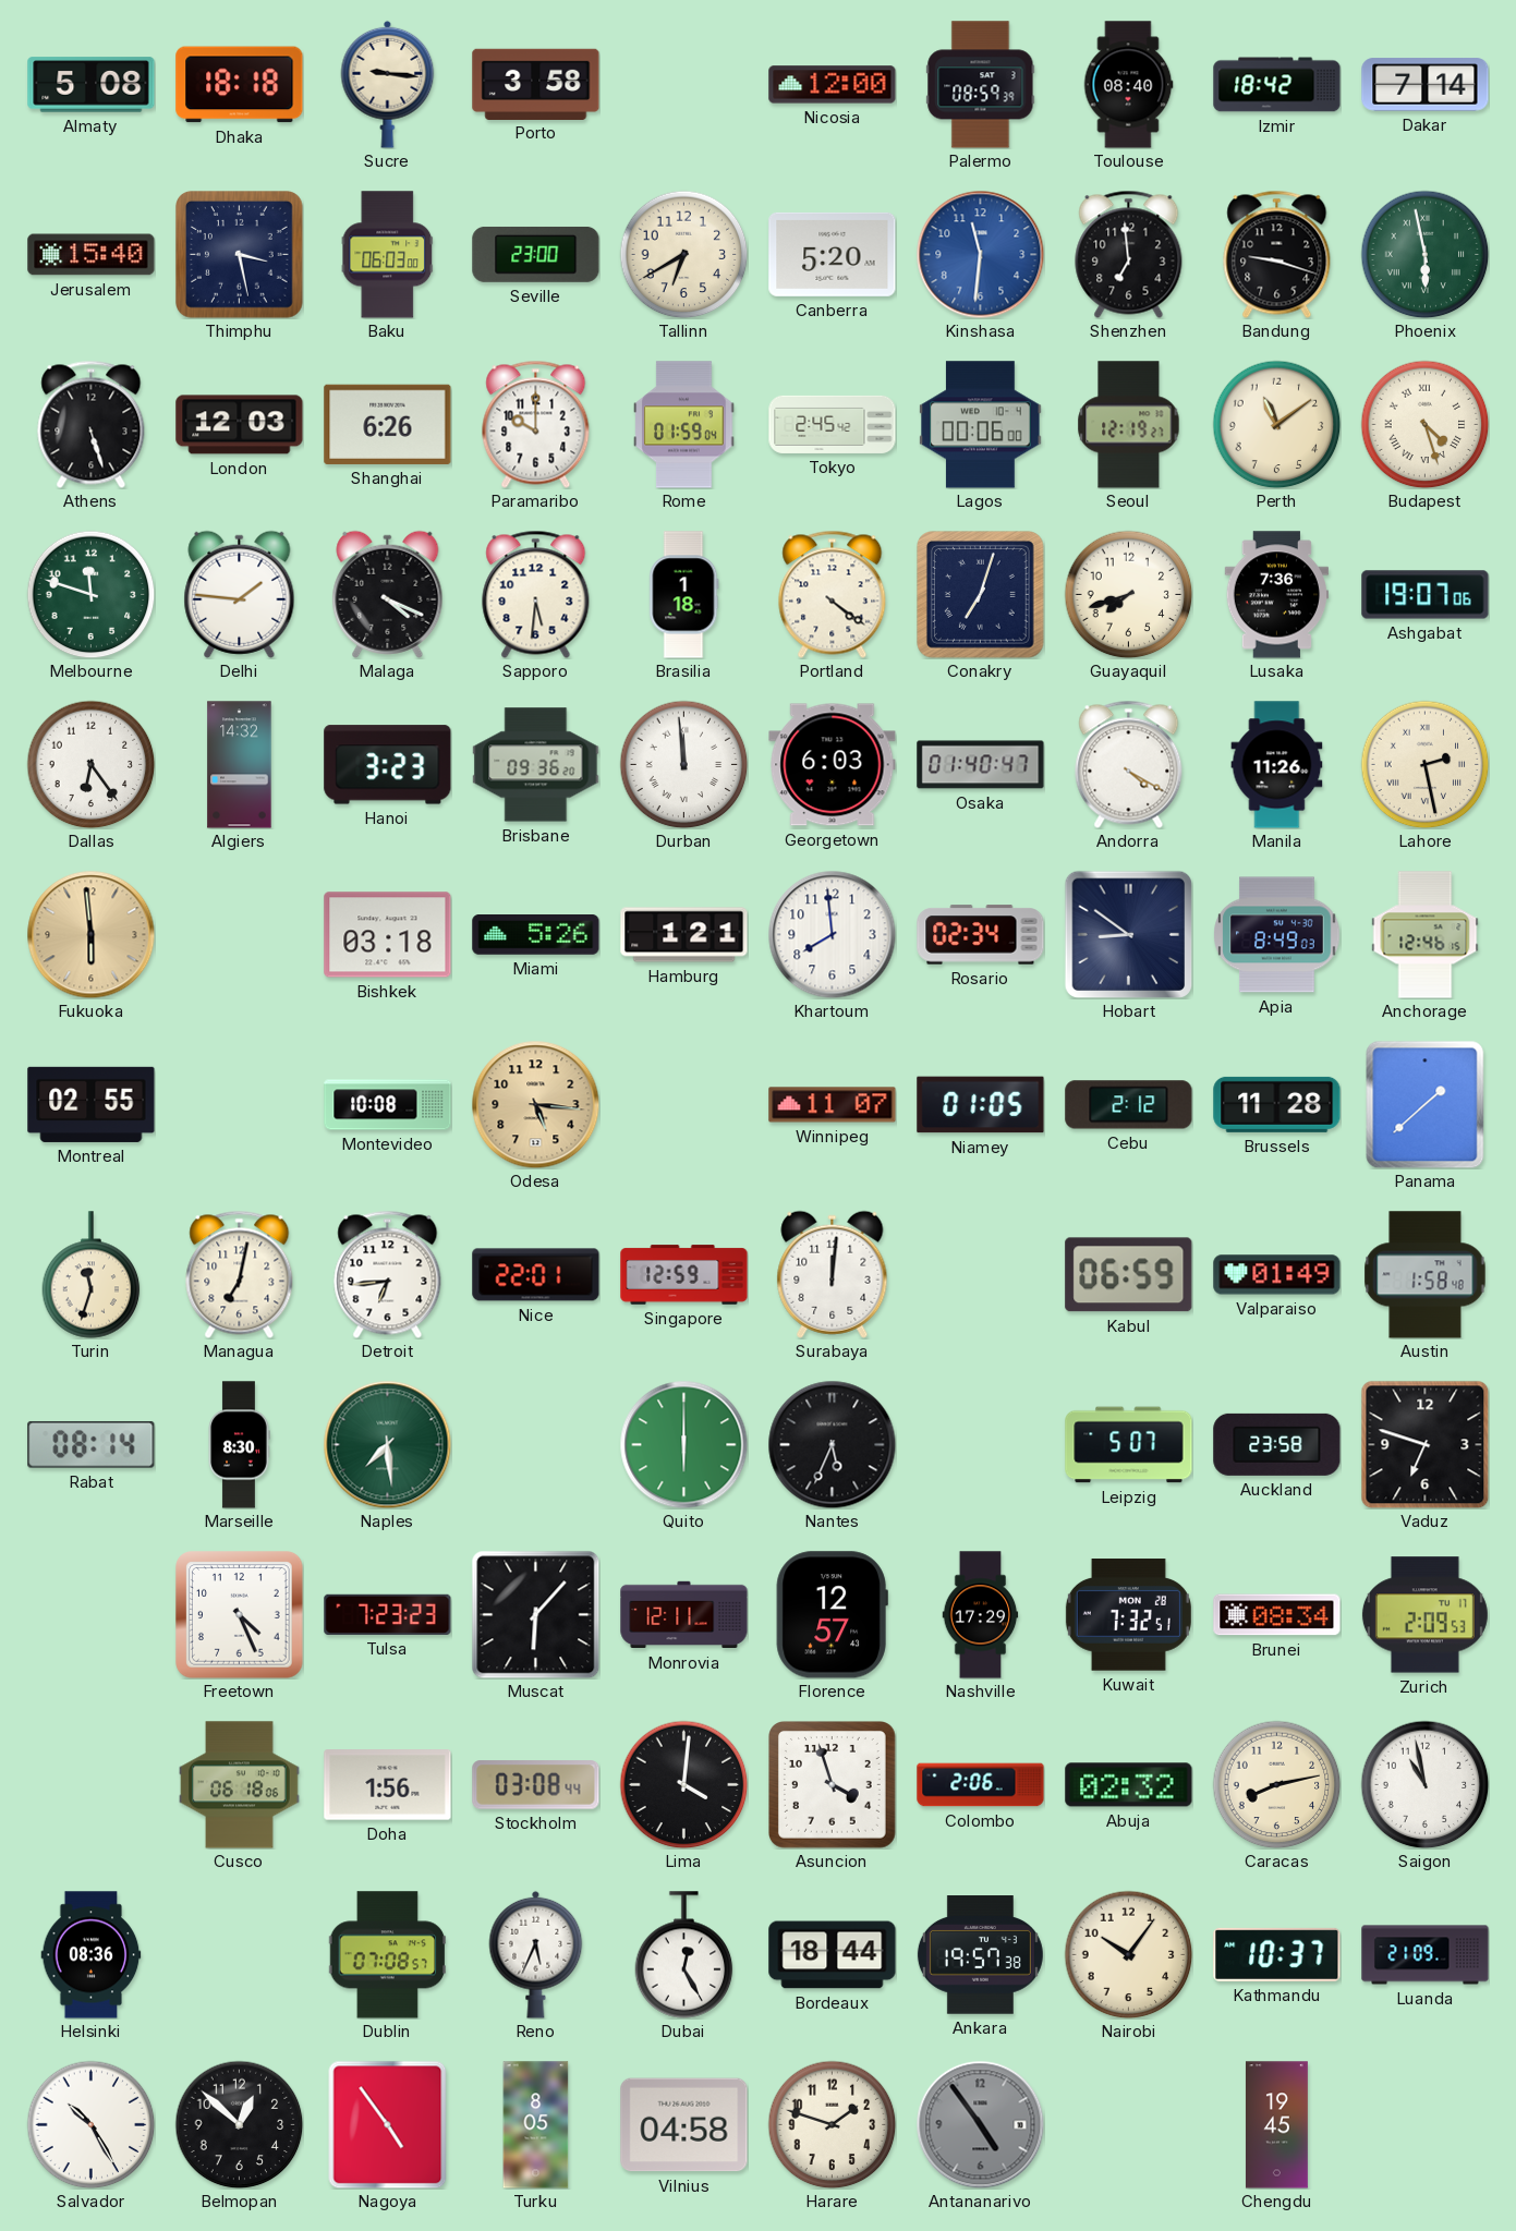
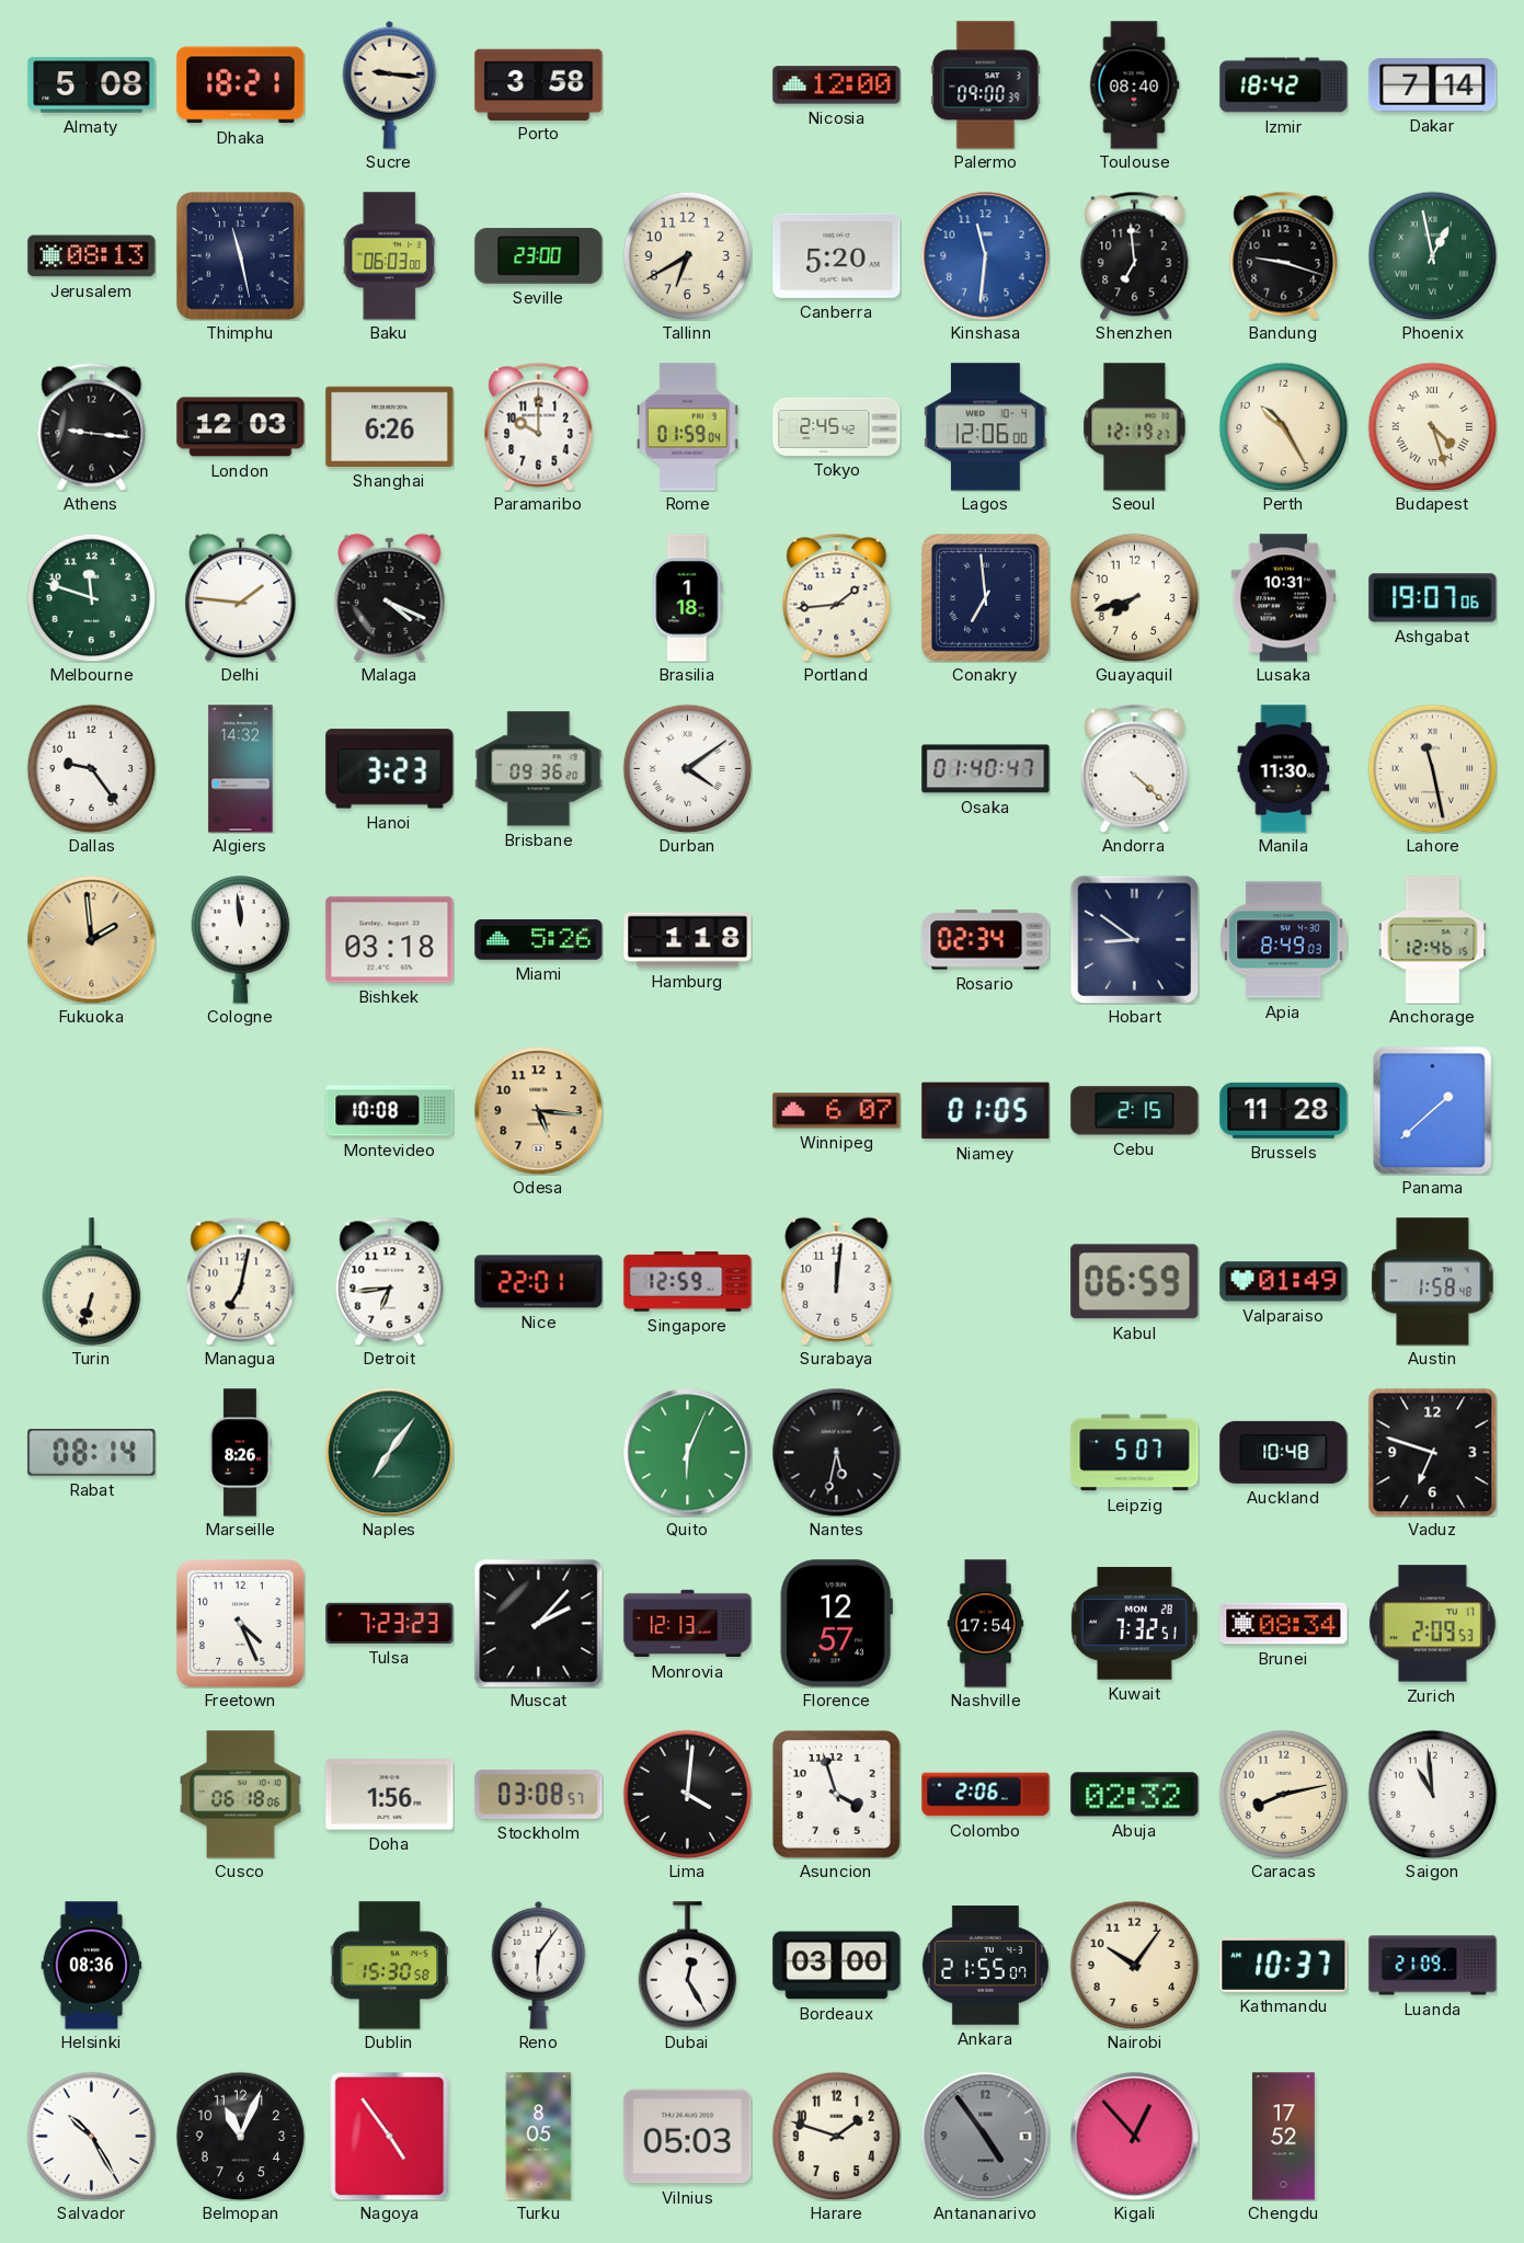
Dhaka: 18:18 -> 18:21
Palermo: 08:59 -> 09:00
Jerusalem: 15:40 -> 08:13
Thimphu: 3:28 -> 11:28
Phoenix: 5:58 -> 12:58
Athens: 5:27 -> 9:16
Lagos: 00:06 -> 12:06
Perth: 11:09 -> 10:25
Sapporo: 5:31 -> none
Portland: 4:21 -> 1:44
Conakry: 7:03 -> 6:59
Lusaka: 7:36 -> 10:31
Dallas: 6:24 -> 9:24
Durban: 11:59 -> 4:09
Georgetown: 6:03 -> none
Andorra: 4:20 -> 4:22
Manila: 11:26 -> 11:30
Lahore: 2:28 -> 11:28
Fukuoka: 5:59 -> 1:59
Cologne: none -> 11:59
Hamburg: 1:21 -> 1:18
Khartoum: 7:59 -> none
Montreal: 02:55 -> none
Winnipeg: 11:07 -> 6:07
Cebu: 2:12 -> 2:15
Turin: 11:33 -> 6:33
Marseille: 8:30 -> 8:26
Naples: 7:29 -> 7:06
Quito: 6:00 -> 6:04
Nantes: 5:34 -> 5:32
Auckland: 23:58 -> 10:48
Muscat: 6:07 -> 2:07
Monrovia: 12:11 -> 12:13
Nashville: 17:29 -> 17:54
Stockholm: 03:08:44 -> 03:08:57
Saigon: 10:58 -> 10:59
Dublin: 07:08 -> 15:30
Reno: 5:34 -> 6:06
Bordeaux: 18:44 -> 03:00
Ankara: 19:57 -> 21:55
Belmopan: 12:52 -> 11:04
Vilnius: 04:58 -> 05:03
Kigali: none -> 12:53
Chengdu: 19:45 -> 17:52
